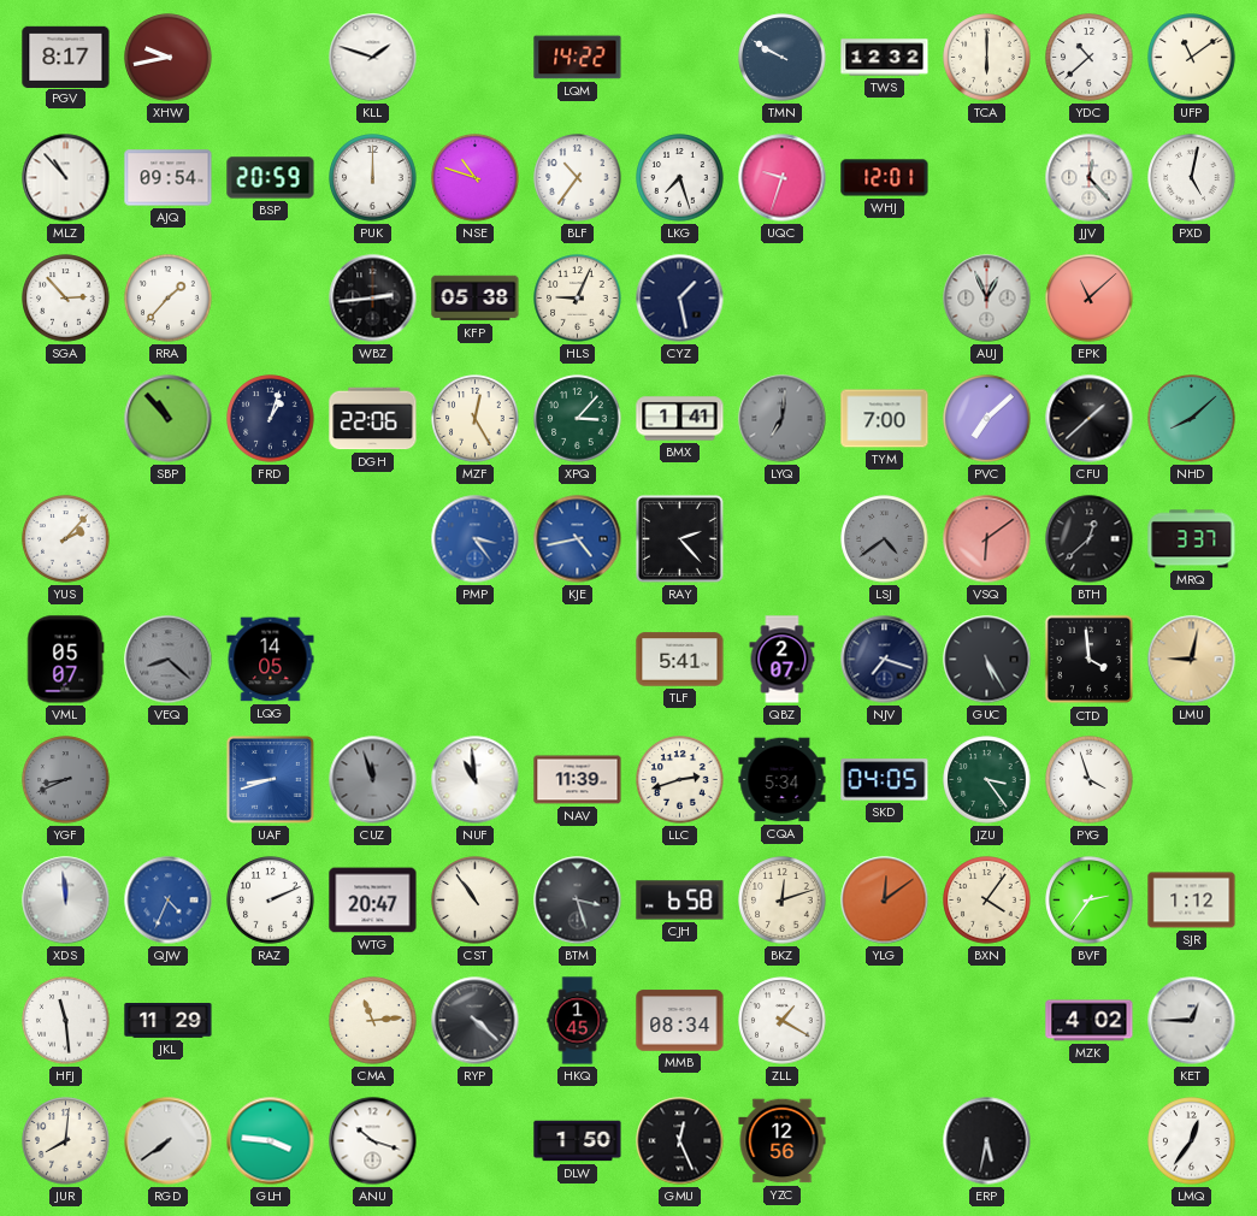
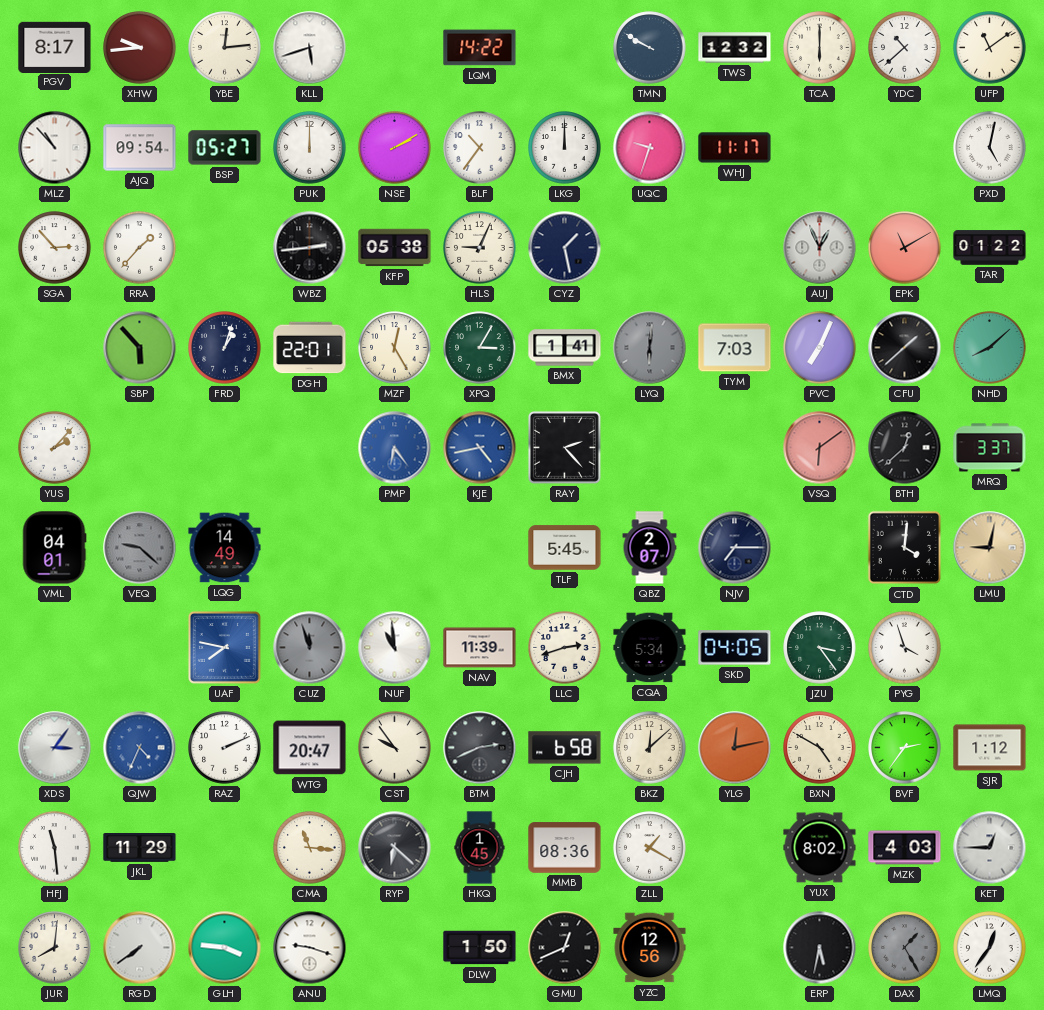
XHW: 9:43 -> 9:44
YBE: none -> 12:14
KLL: 1:48 -> 5:42
BSP: 20:59 -> 05:27
NSE: 10:48 -> 2:10
LKG: 7:27 -> 12:00
WHJ: 12:01 -> 11:17
JJV: 12:23 -> none
EPK: 11:08 -> 11:10
TAR: none -> 01:22
SBP: 10:53 -> 5:53
DGH: 22:06 -> 22:01
XPQ: 3:07 -> 3:05
LYQ: 7:01 -> 6:01
TYM: 7:00 -> 7:03
PVC: 7:08 -> 7:04
PMP: 3:24 -> 6:24
LSJ: 4:39 -> none
VML: 05:07 -> 04:01
VEQ: 8:22 -> 9:22
LQG: 14:05 -> 14:49
TLF: 5:41 -> 5:45
NJV: 7:18 -> 7:15
GUC: 5:25 -> none
CTD: 3:59 -> 4:01
YGF: 8:41 -> none
UAF: 8:42 -> 7:47
XDS: 11:59 -> 3:06
CST: 10:54 -> 9:54
BTM: 3:27 -> 2:41
BKZ: 12:12 -> 12:08
YLG: 12:09 -> 12:13
BXN: 4:06 -> 4:50
CMA: 11:14 -> 11:16
RYP: 4:22 -> 6:22
MMB: 08:34 -> 08:36
YUX: none -> 8:02
MZK: 4:02 -> 4:03
ANU: 10:18 -> 9:18
GMU: 12:26 -> 12:41
DAX: none -> 1:25
